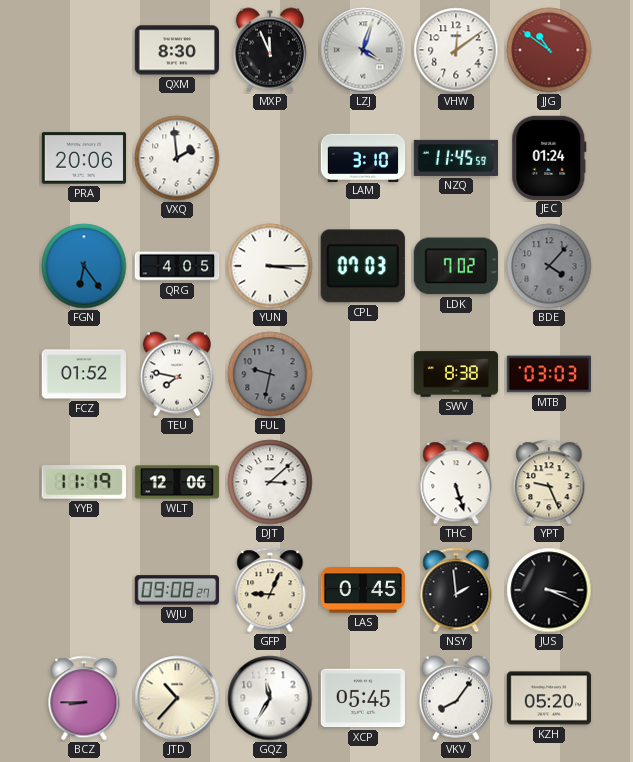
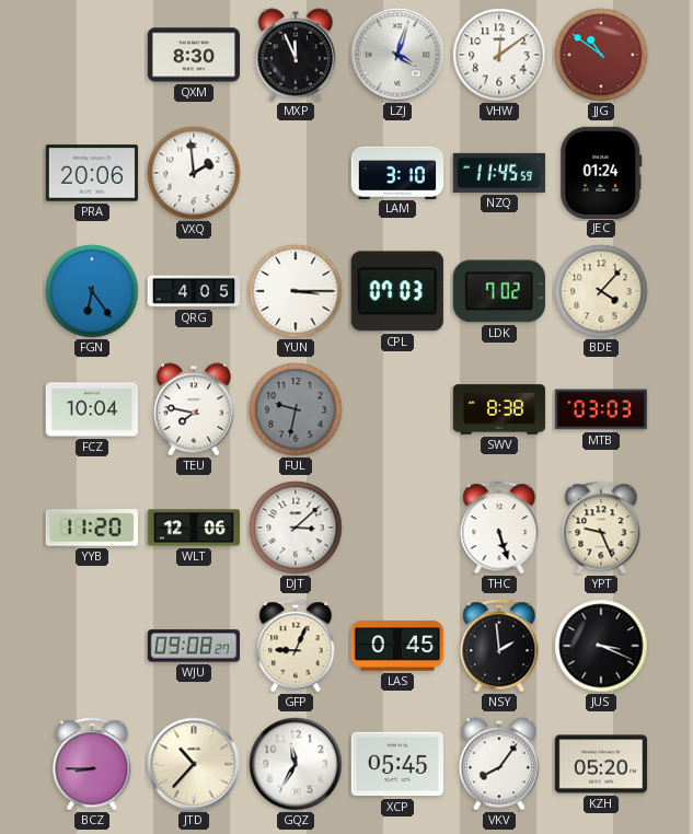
BDE dial: grey -> cream
FCZ: 01:52 -> 10:04
YYB: 11:19 -> 11:20
